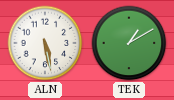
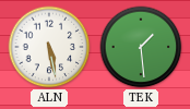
TEK: 1:10 -> 1:29
